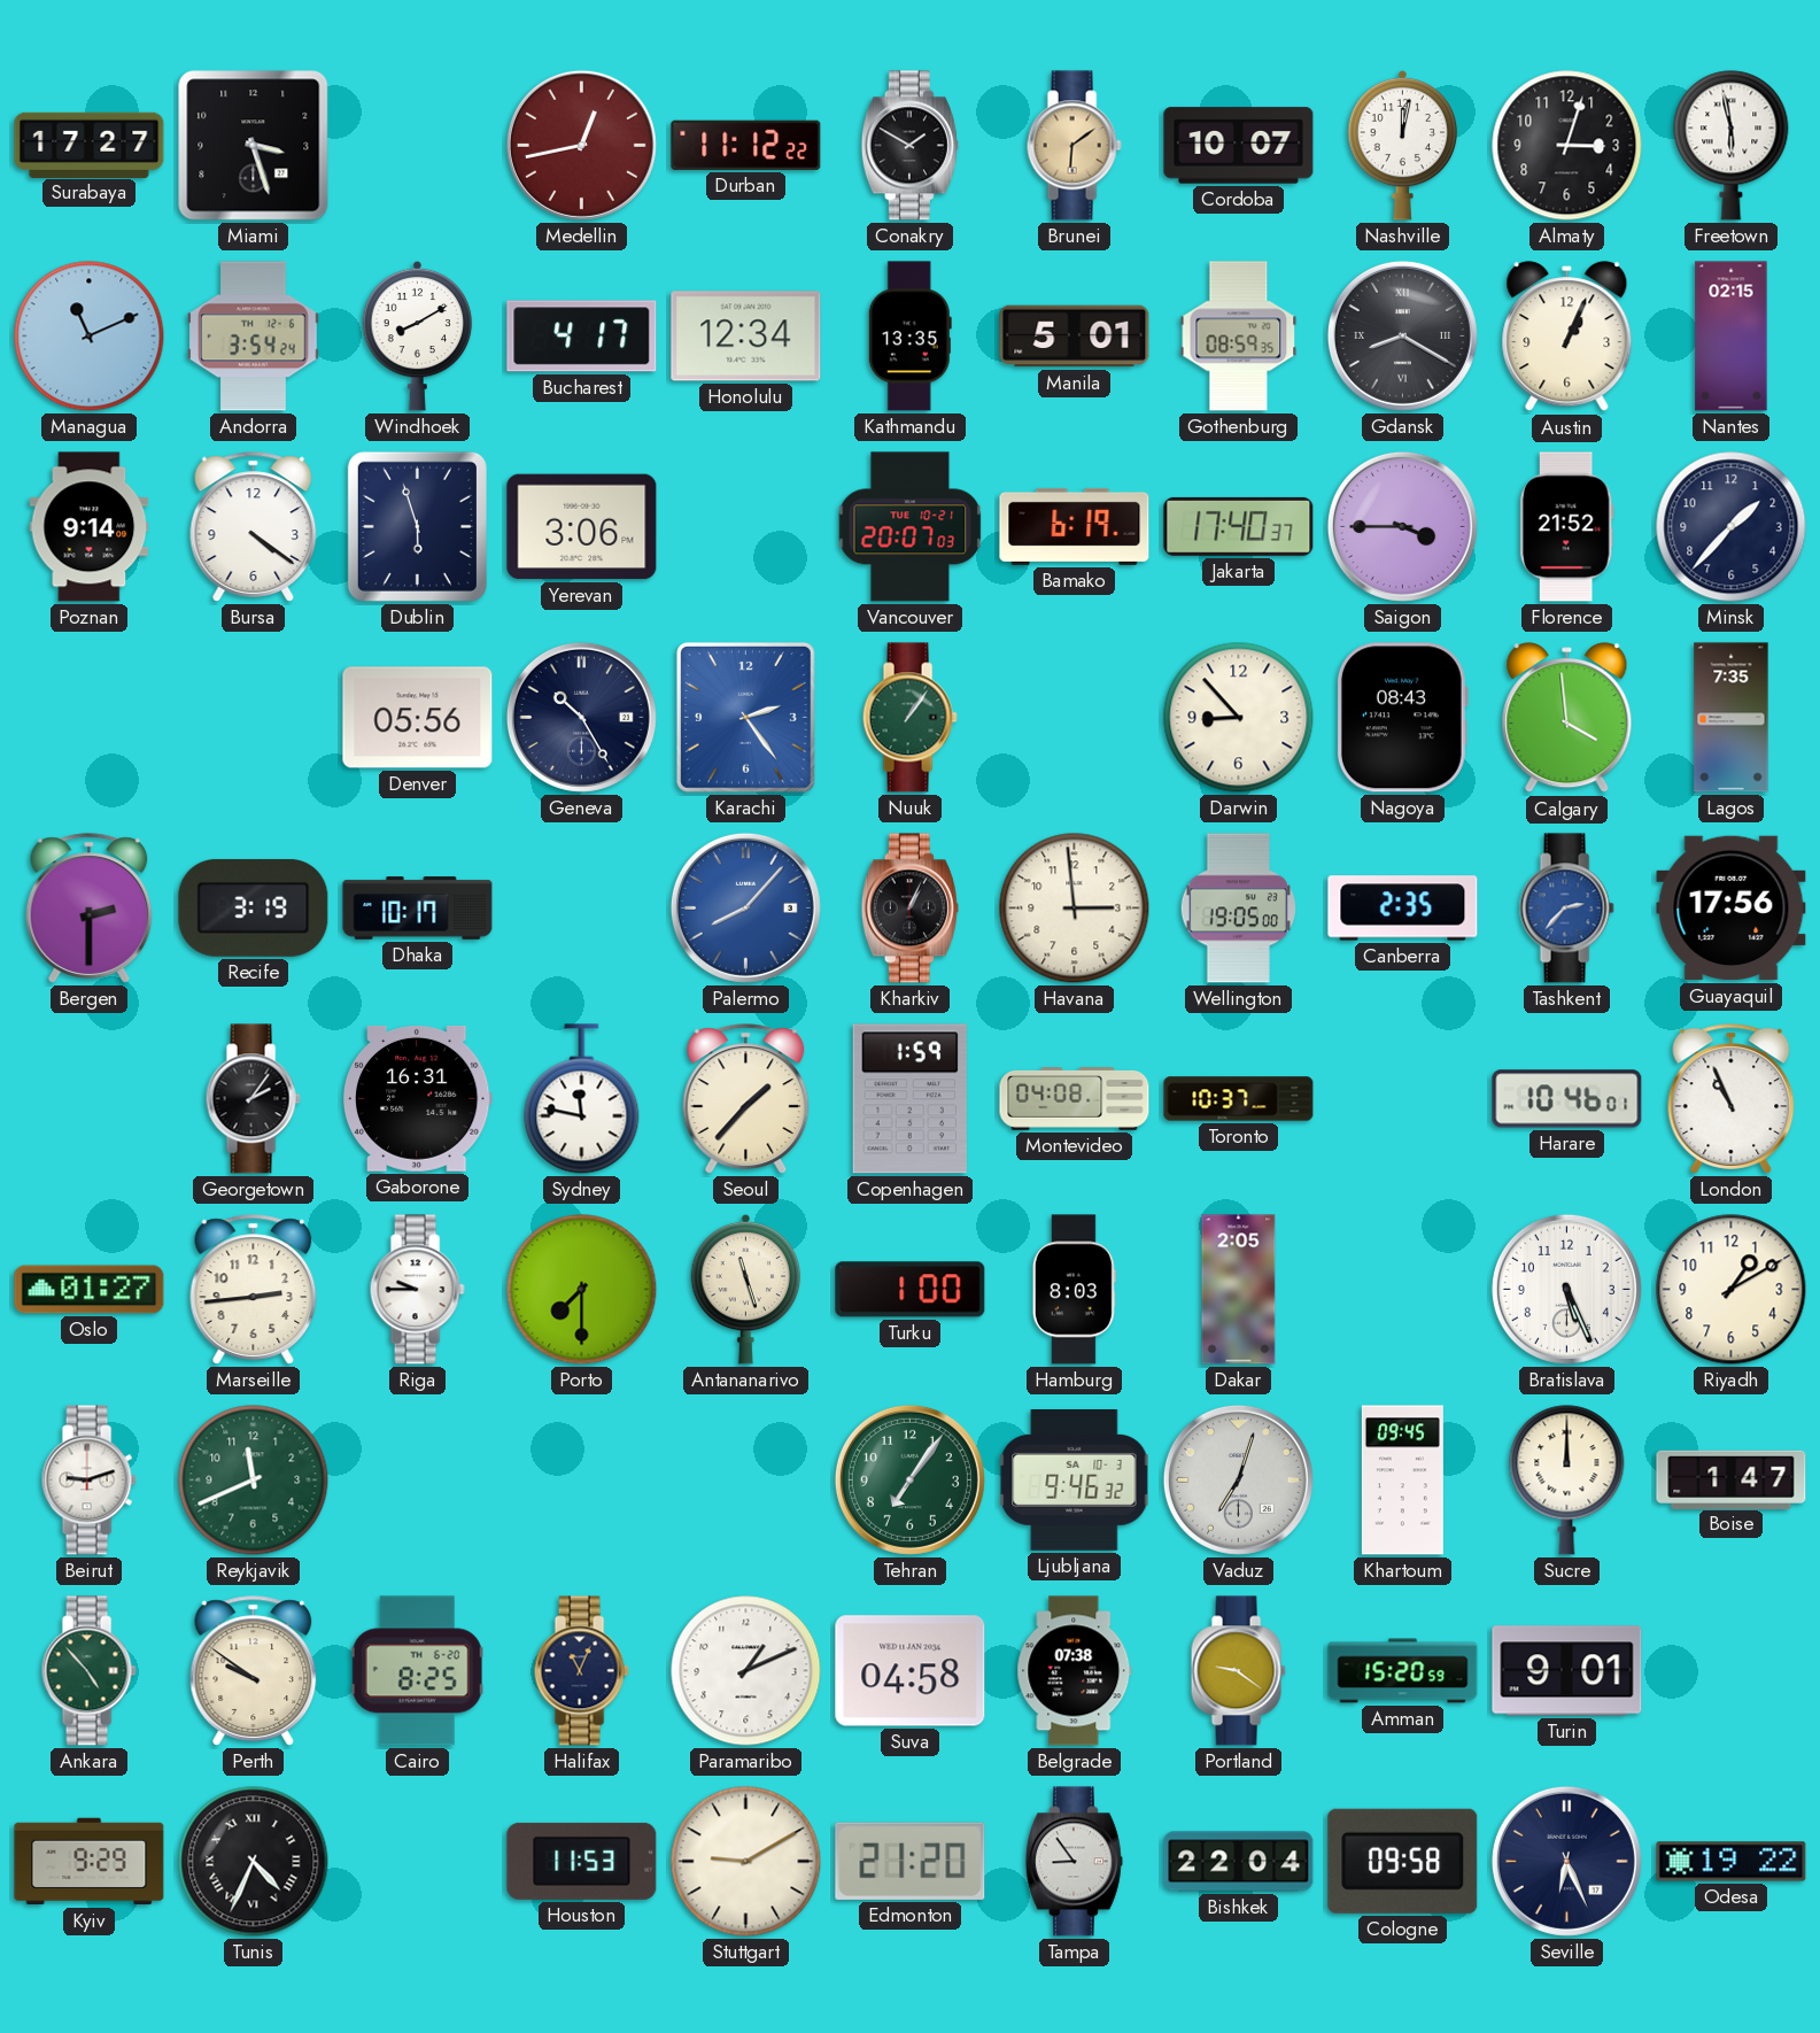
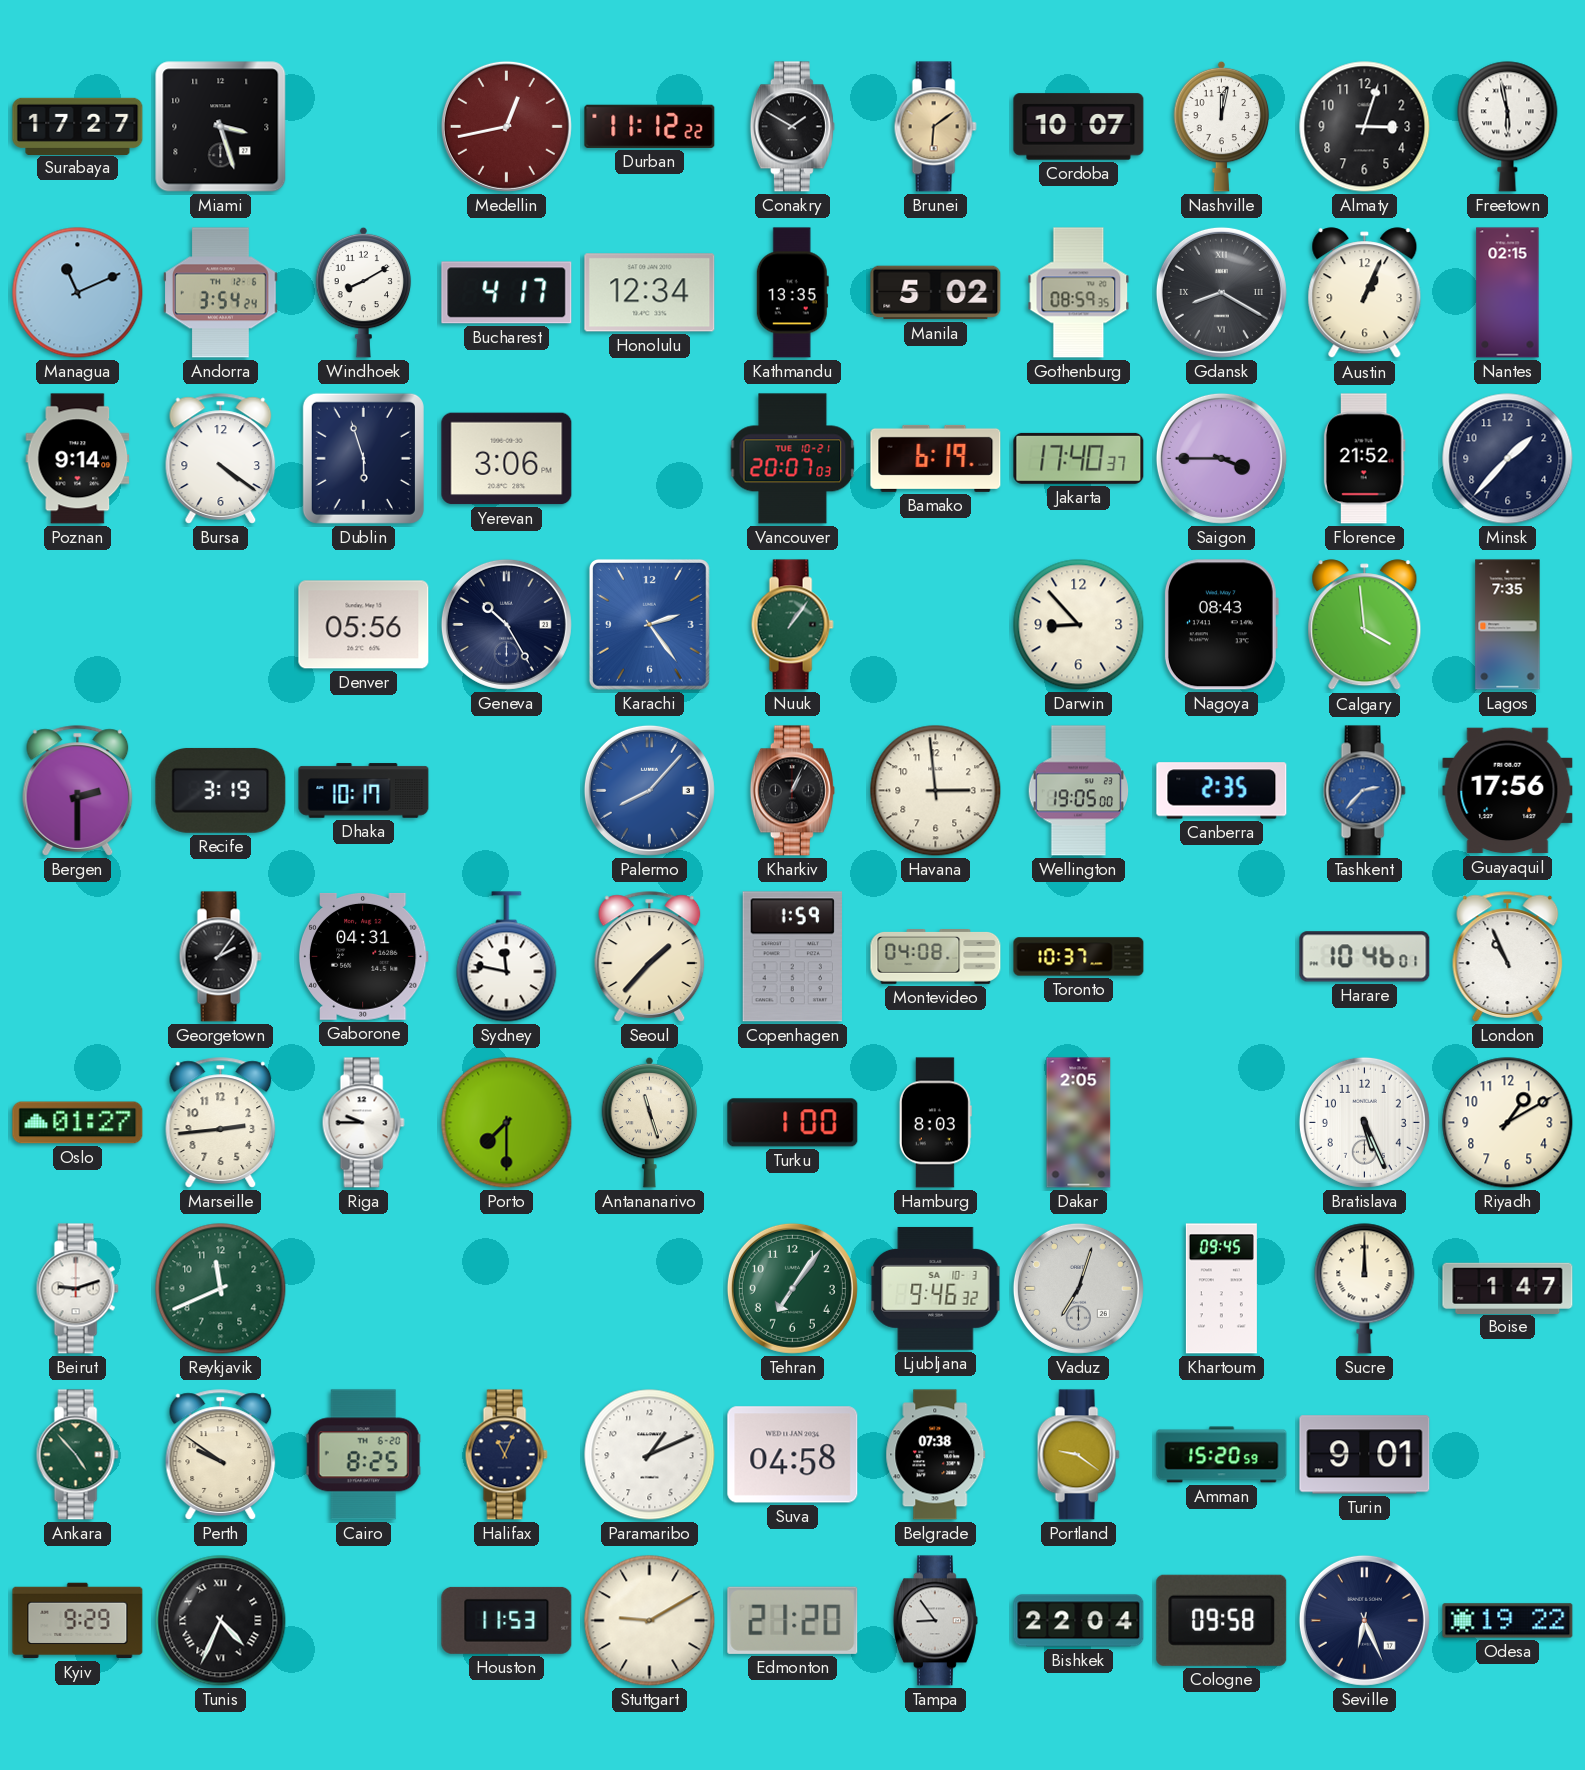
Manila: 5:01 -> 5:02
Gaborone: 16:31 -> 04:31
